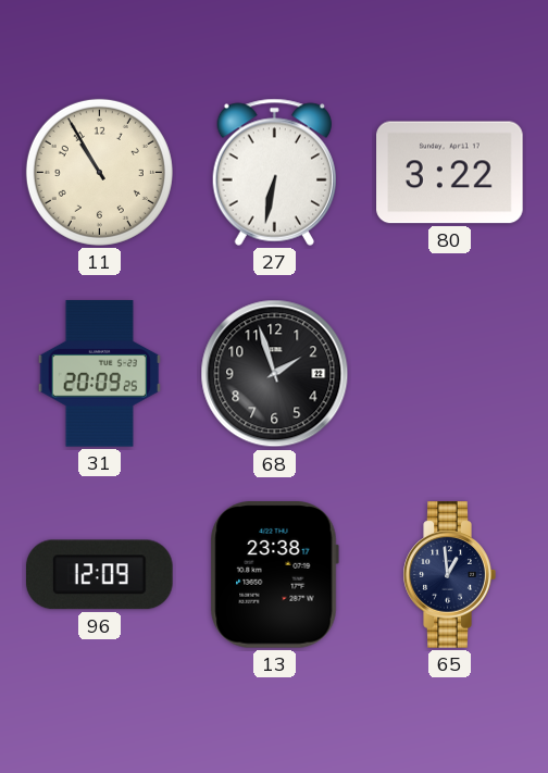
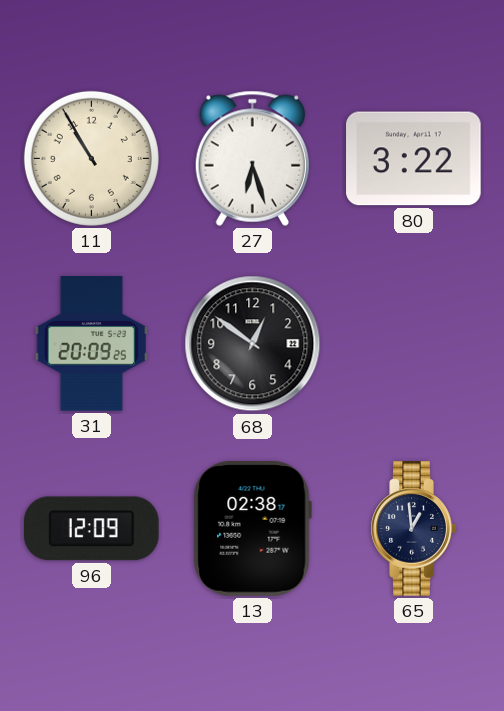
27: 6:32 -> 6:27
68: 1:57 -> 12:51
13: 23:38 -> 02:38
